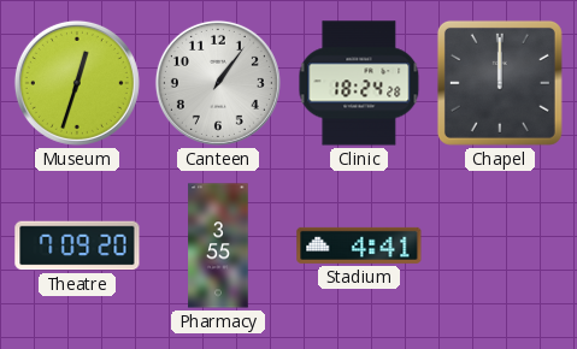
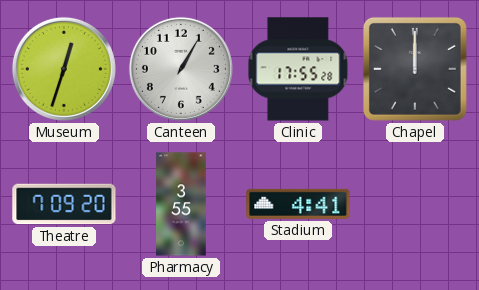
Canteen: 1:06 -> 1:05
Clinic: 18:24 -> 17:55
